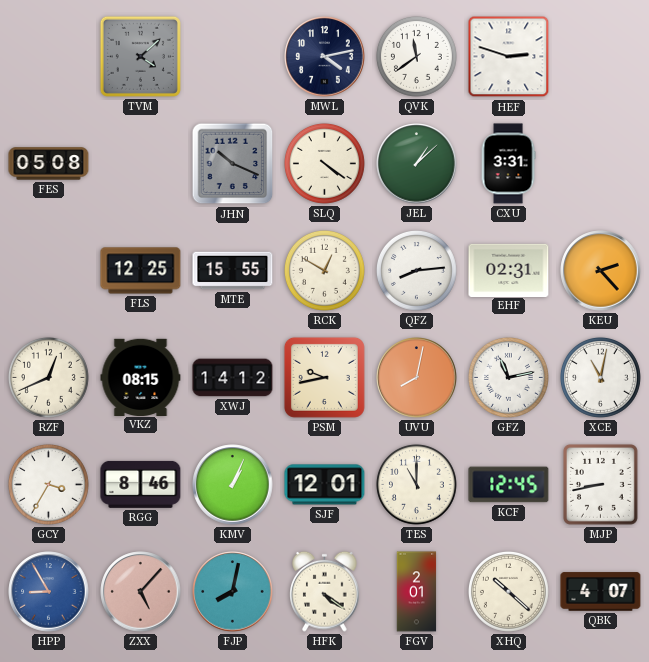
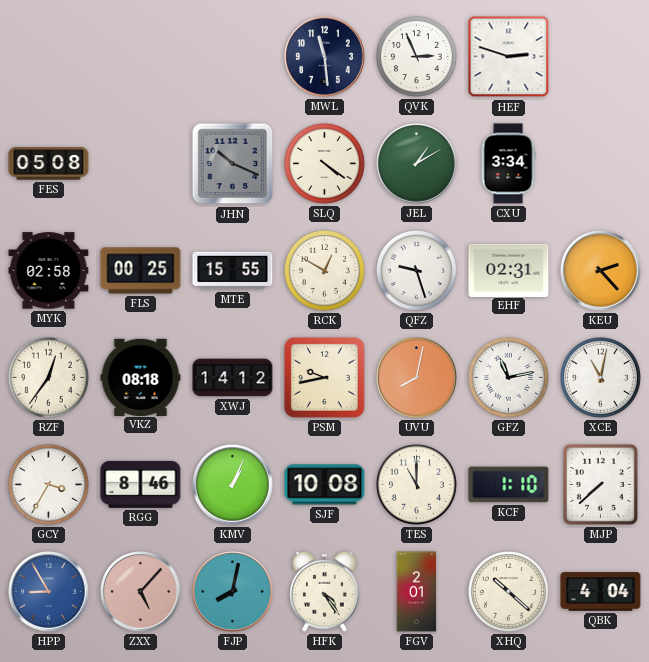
TVM: 4:08 -> none
MWL: 4:13 -> 11:29
QVK: 11:39 -> 2:56
JEL: 1:08 -> 1:10
CXU: 3:31 -> 3:34
MYK: none -> 02:58
FLS: 12:25 -> 00:25
QFZ: 8:14 -> 9:27
RZF: 12:41 -> 12:36
VKZ: 08:15 -> 08:18
SJF: 12:01 -> 10:08
KCF: 12:45 -> 1:10
MJP: 8:43 -> 7:38
HFK: 4:21 -> 4:24
QBK: 4:07 -> 4:04
